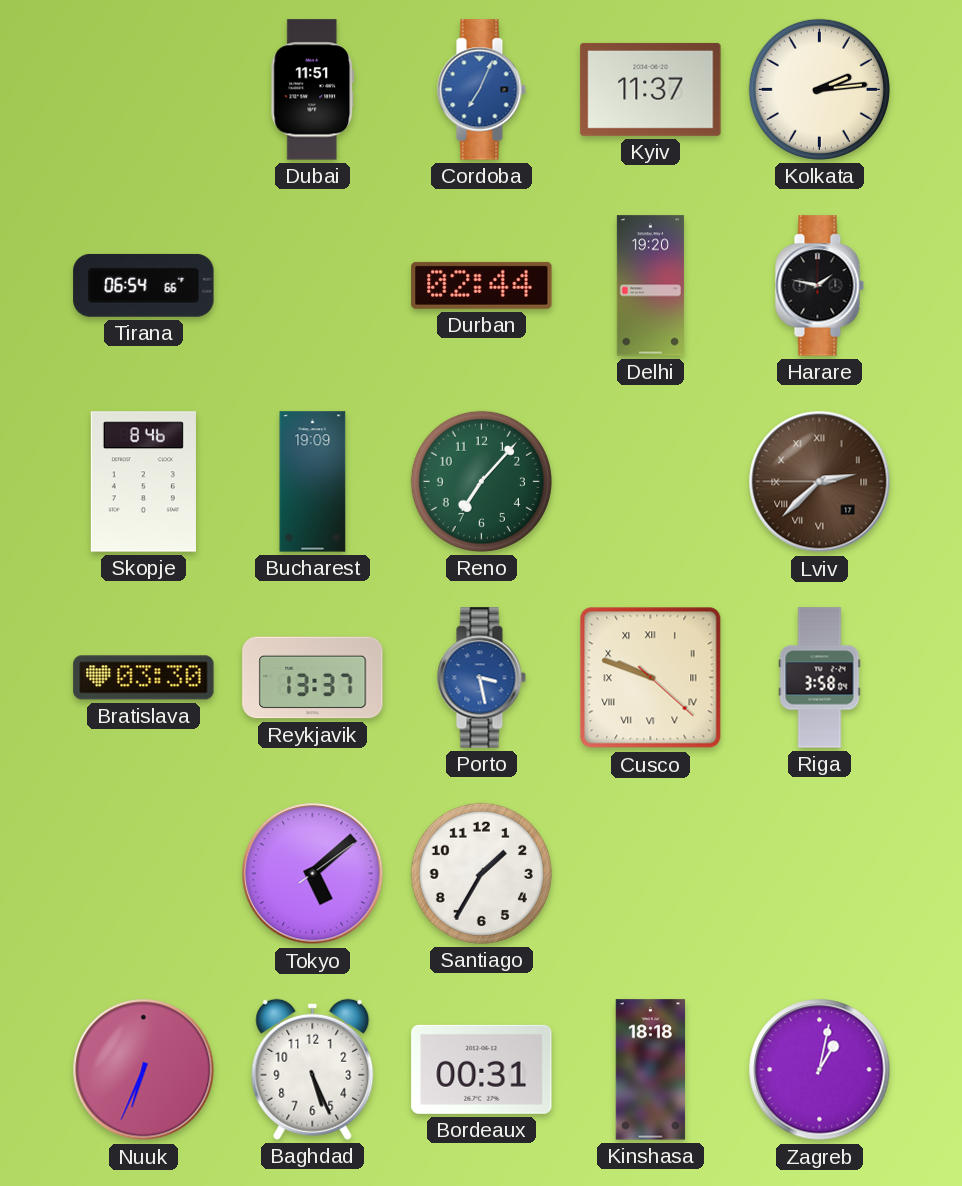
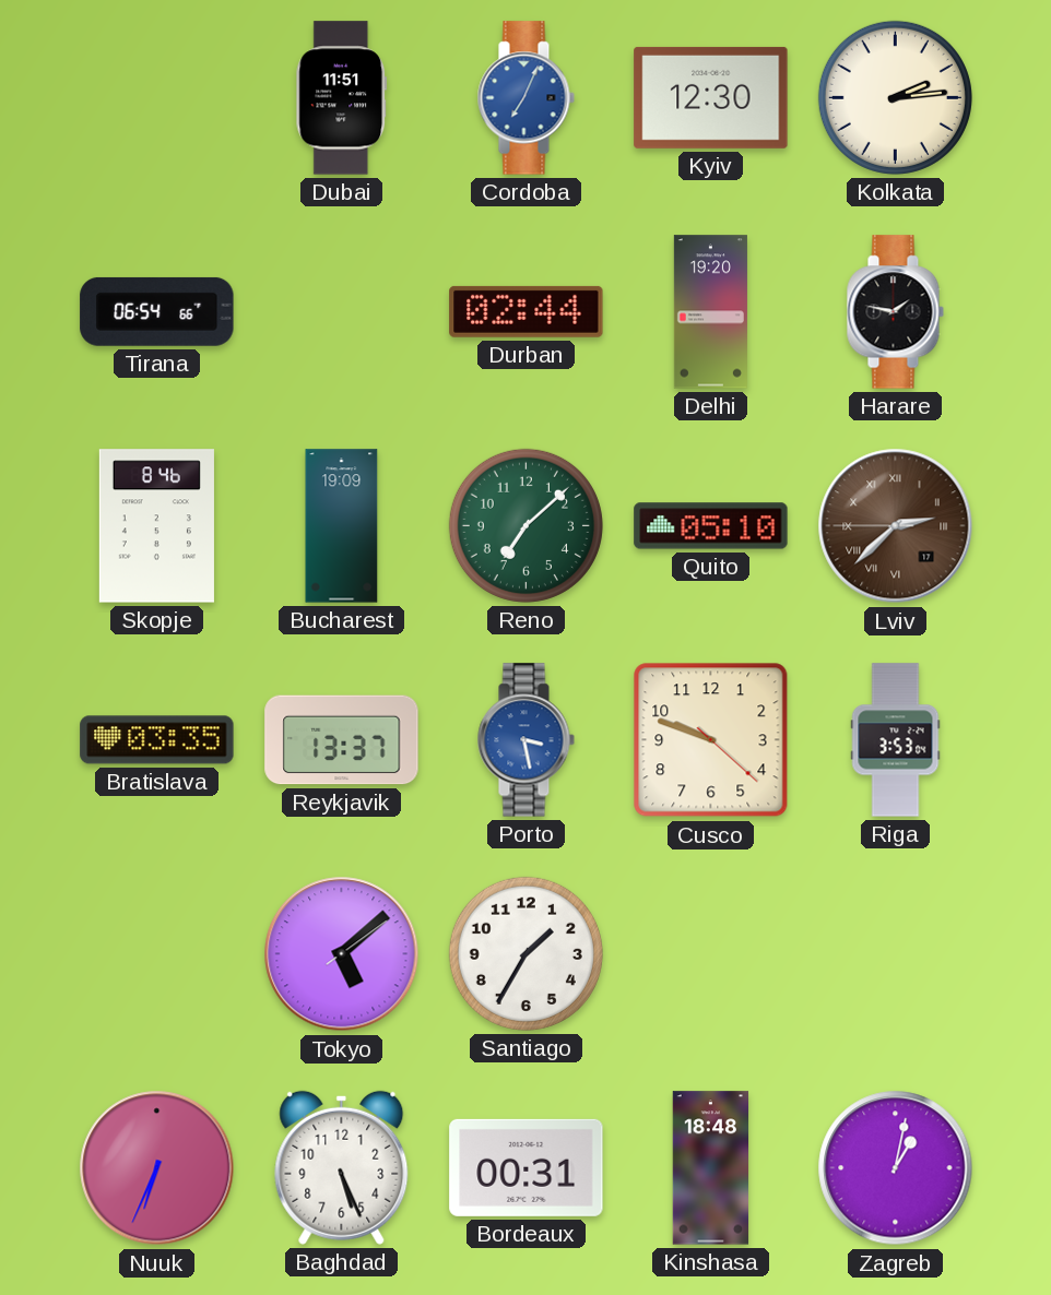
Kyiv: 11:37 -> 12:30
Reno: 7:07 -> 7:08
Quito: none -> 05:10
Bratislava: 03:30 -> 03:35
Cusco numerals: Roman -> Arabic
Riga: 3:58 -> 3:53
Kinshasa: 18:18 -> 18:48
